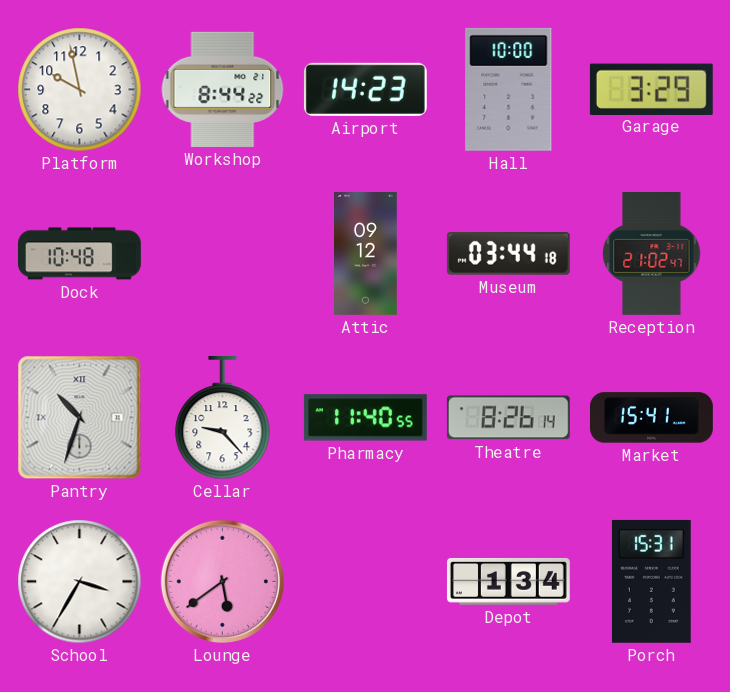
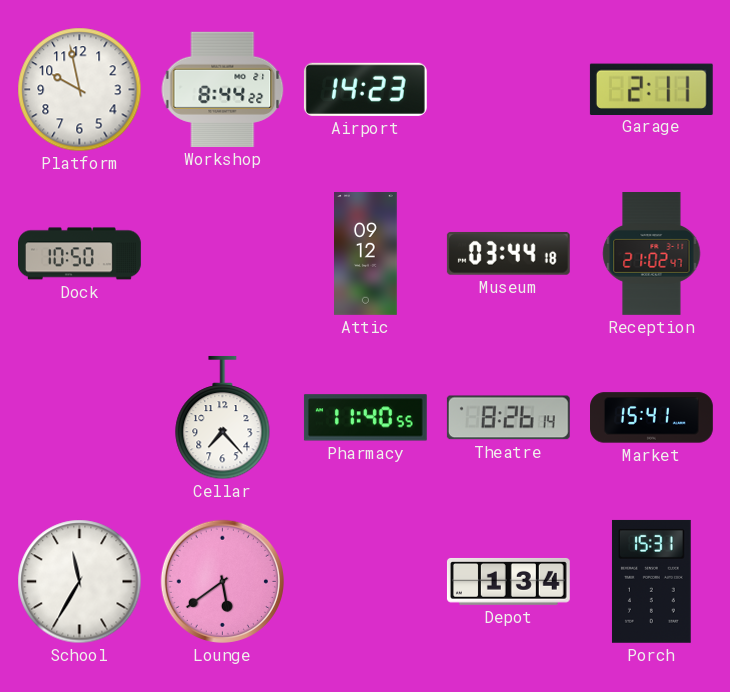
Hall: 10:00 -> none
Garage: 3:29 -> 2:11
Dock: 10:48 -> 10:50
Pantry: 10:33 -> none
Cellar: 9:23 -> 7:23
School: 3:35 -> 11:35
